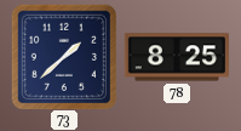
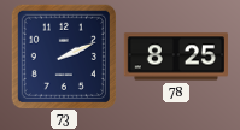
73: 1:38 -> 2:11
